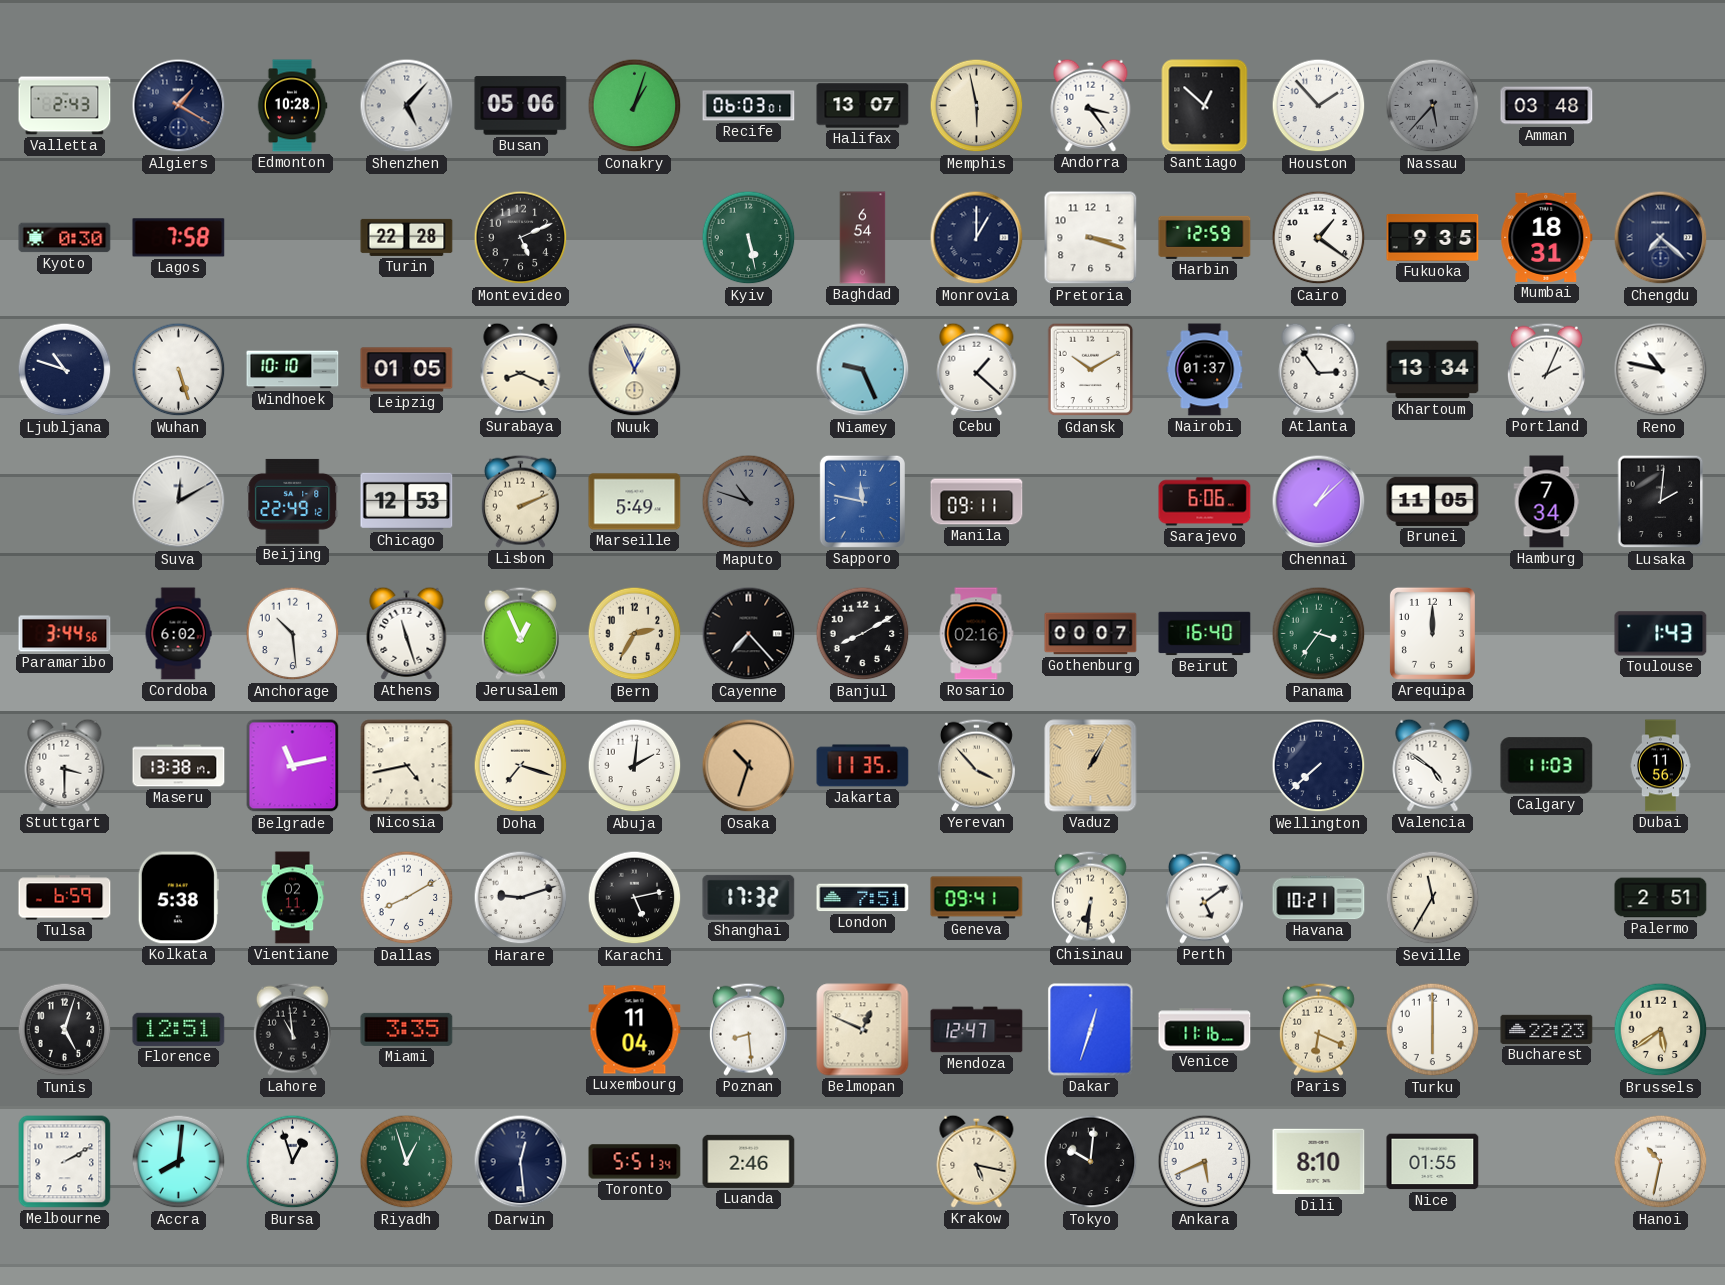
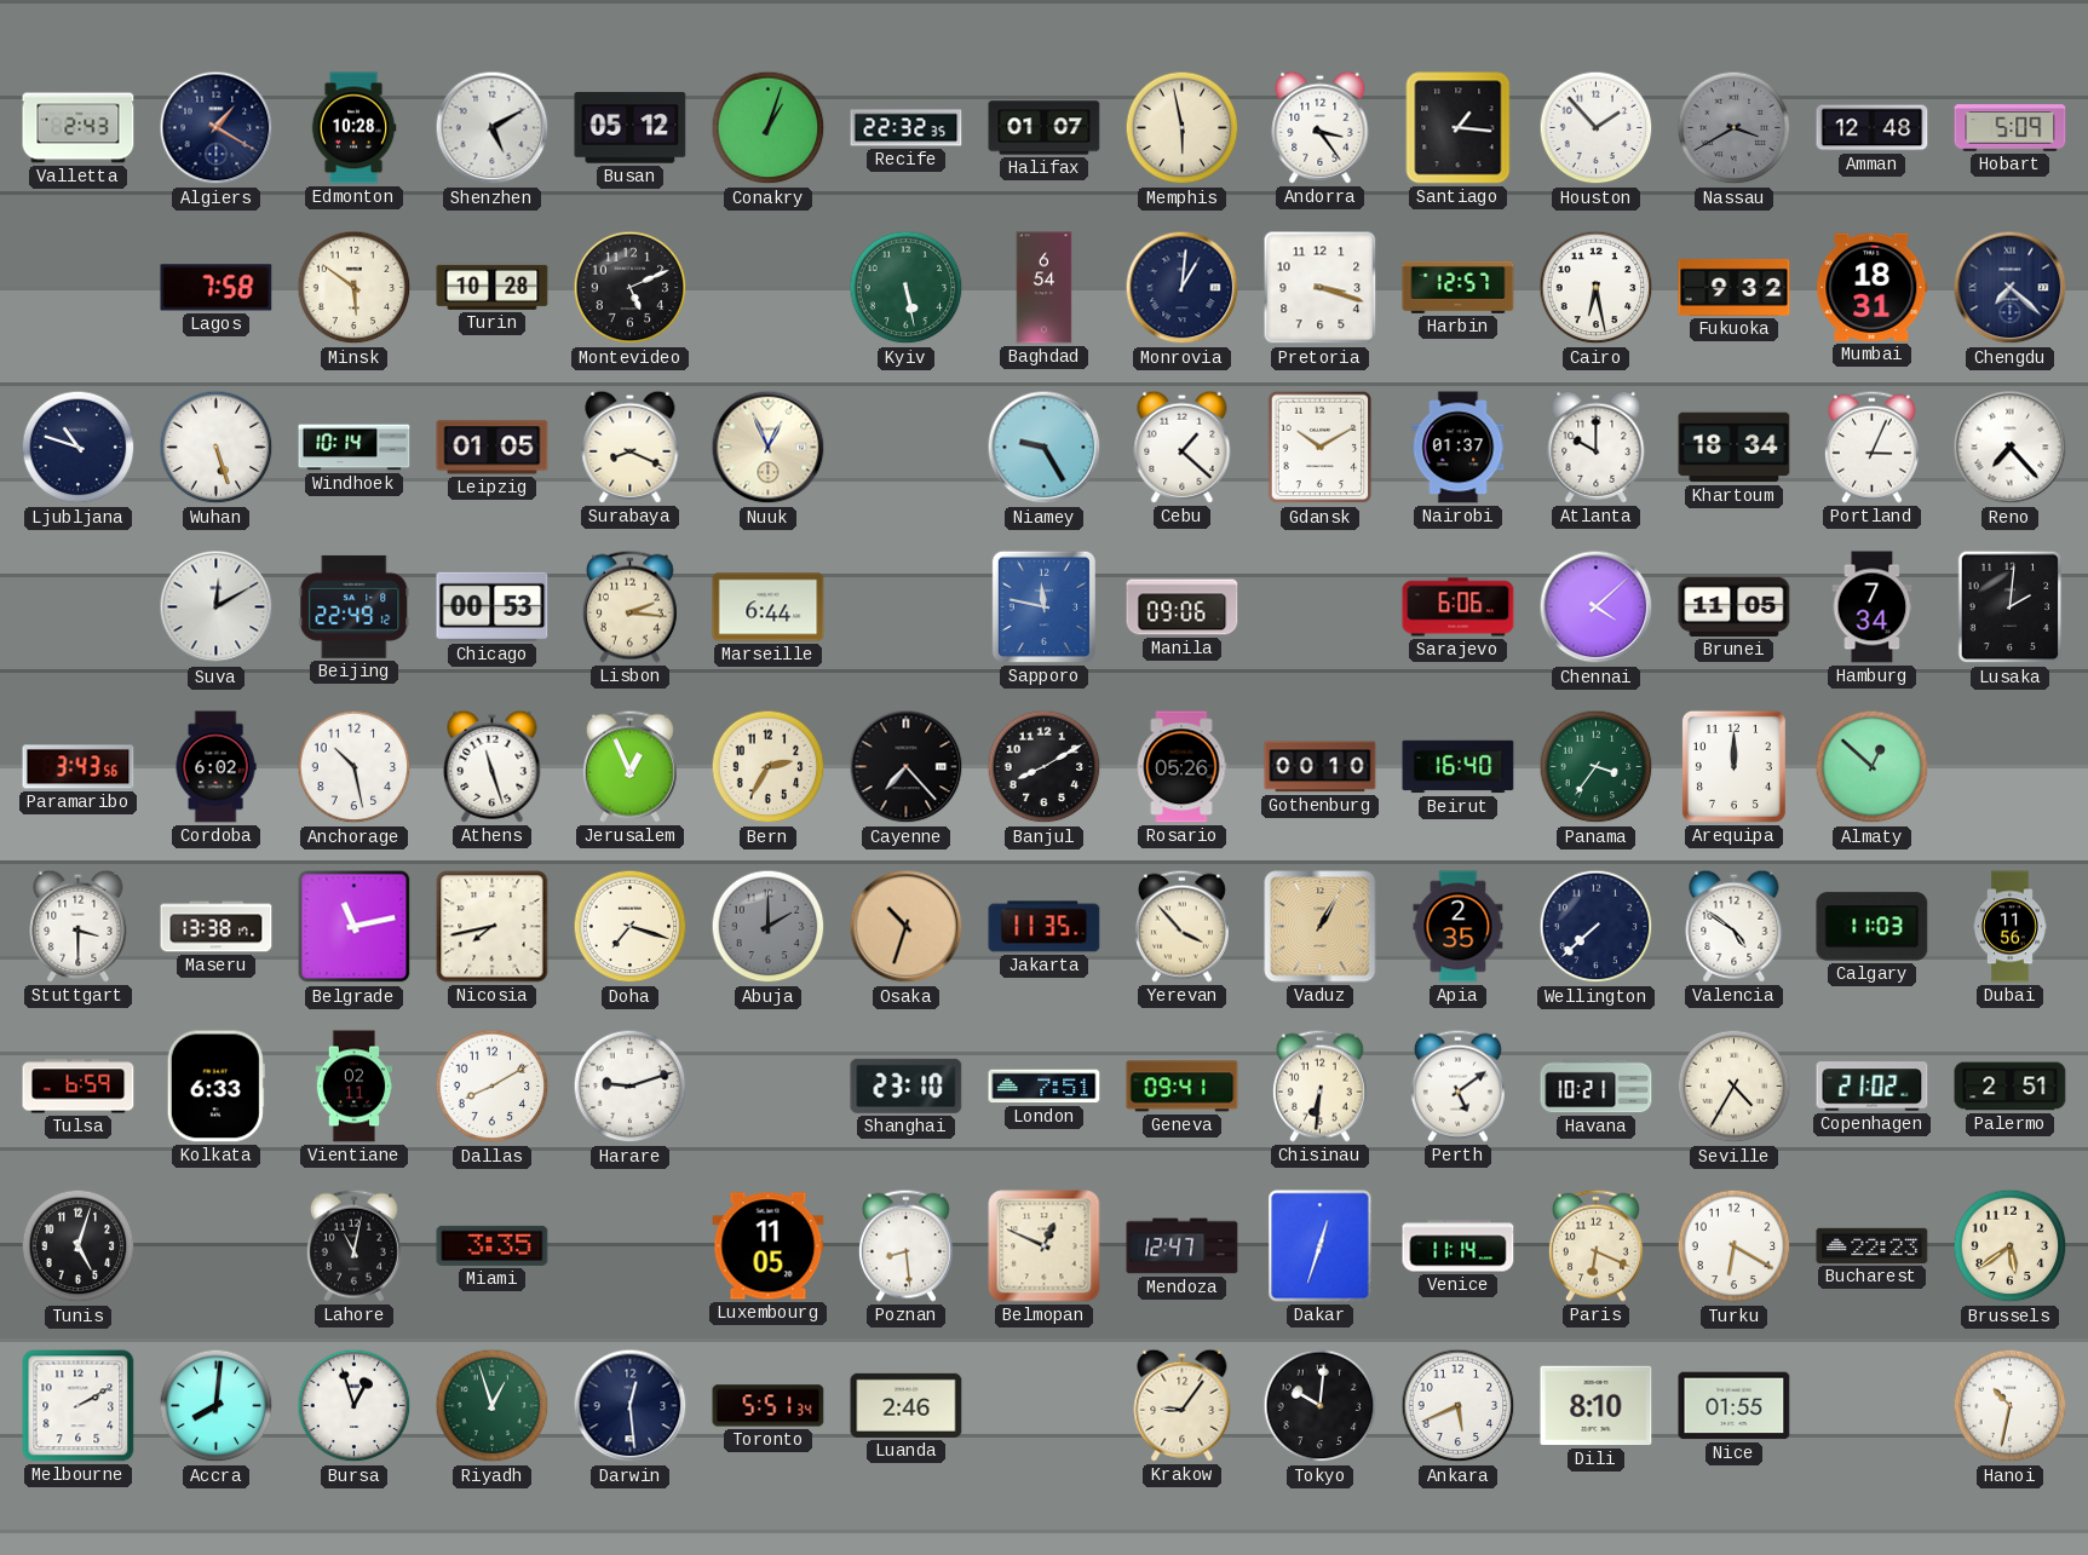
Shenzhen: 5:07 -> 5:10
Busan: 05:06 -> 05:12
Recife: 06:03 -> 22:32
Halifax: 13:07 -> 01:07
Santiago: 12:52 -> 1:16
Nassau: 5:37 -> 3:40
Amman: 03:48 -> 12:48
Hobart: none -> 5:09
Kyoto: 0:30 -> none
Minsk: none -> 5:51
Turin: 22:28 -> 10:28
Monrovia: 1:00 -> 1:01
Harbin: 12:59 -> 12:57
Cairo: 1:21 -> 6:28
Fukuoka: 9:35 -> 9:32
Windhoek: 10:10 -> 10:14
Niamey: 9:26 -> 9:25
Atlanta: 2:54 -> 10:00
Khartoum: 13:34 -> 18:34
Portland: 2:04 -> 3:04
Reno: 10:47 -> 7:23
Chicago: 12:53 -> 00:53
Lisbon: 2:11 -> 2:16
Marseille: 5:49 -> 6:44
Maputo: 10:48 -> none
Manila: 09:11 -> 09:06
Chennai: 1:08 -> 4:08
Paramaribo: 3:44 -> 3:43
Anchorage: 10:29 -> 10:28
Rosario: 02:16 -> 05:26
Gothenburg: 00:07 -> 00:10
Almaty: none -> 12:52
Toulouse: 1:43 -> none
Nicosia: 4:43 -> 7:43
Abuja: 2:01 -> 2:00
Abuja dial: white -> grey
Apia: none -> 2:35
Kolkata: 5:38 -> 6:33
Karachi: 5:13 -> none
Shanghai: 17:32 -> 23:10
Seville: 11:35 -> 4:35
Copenhagen: none -> 21:02
Florence: 12:51 -> none
Lahore: 10:59 -> 11:02
Luxembourg: 11:04 -> 11:05
Venice: 11:16 -> 11:14
Turku: 6:00 -> 6:20
Krakow: 5:17 -> 9:06
